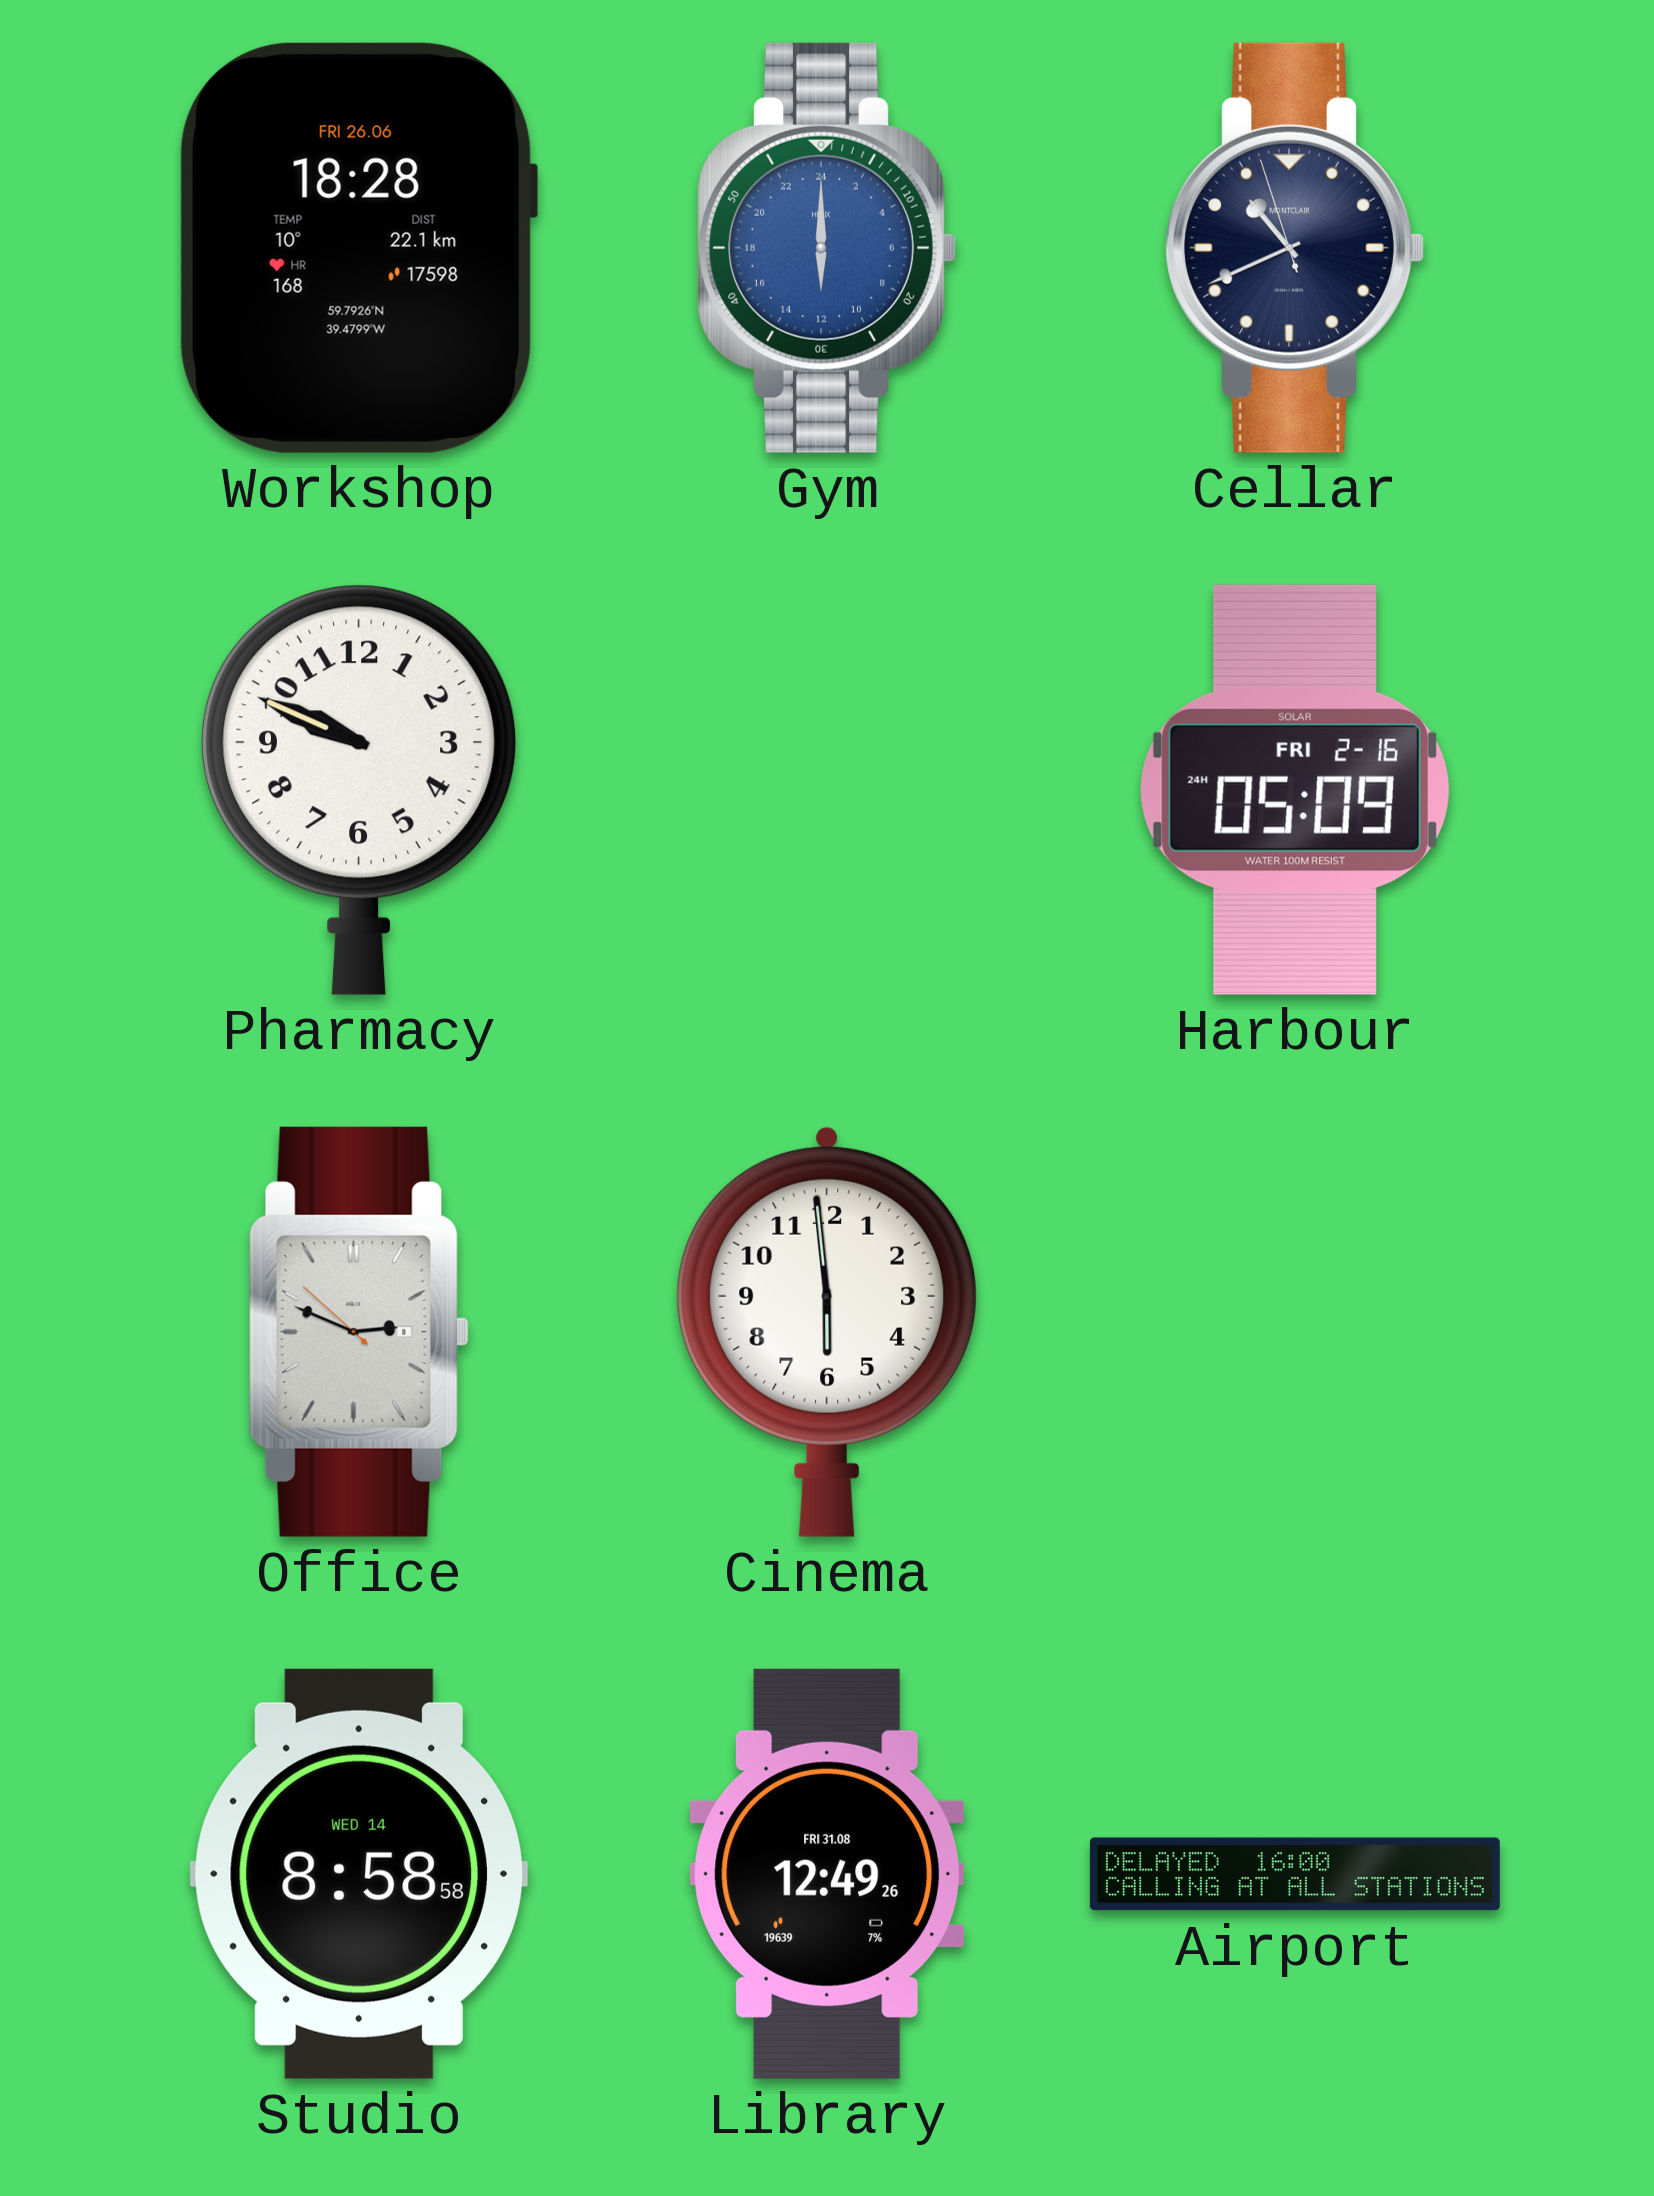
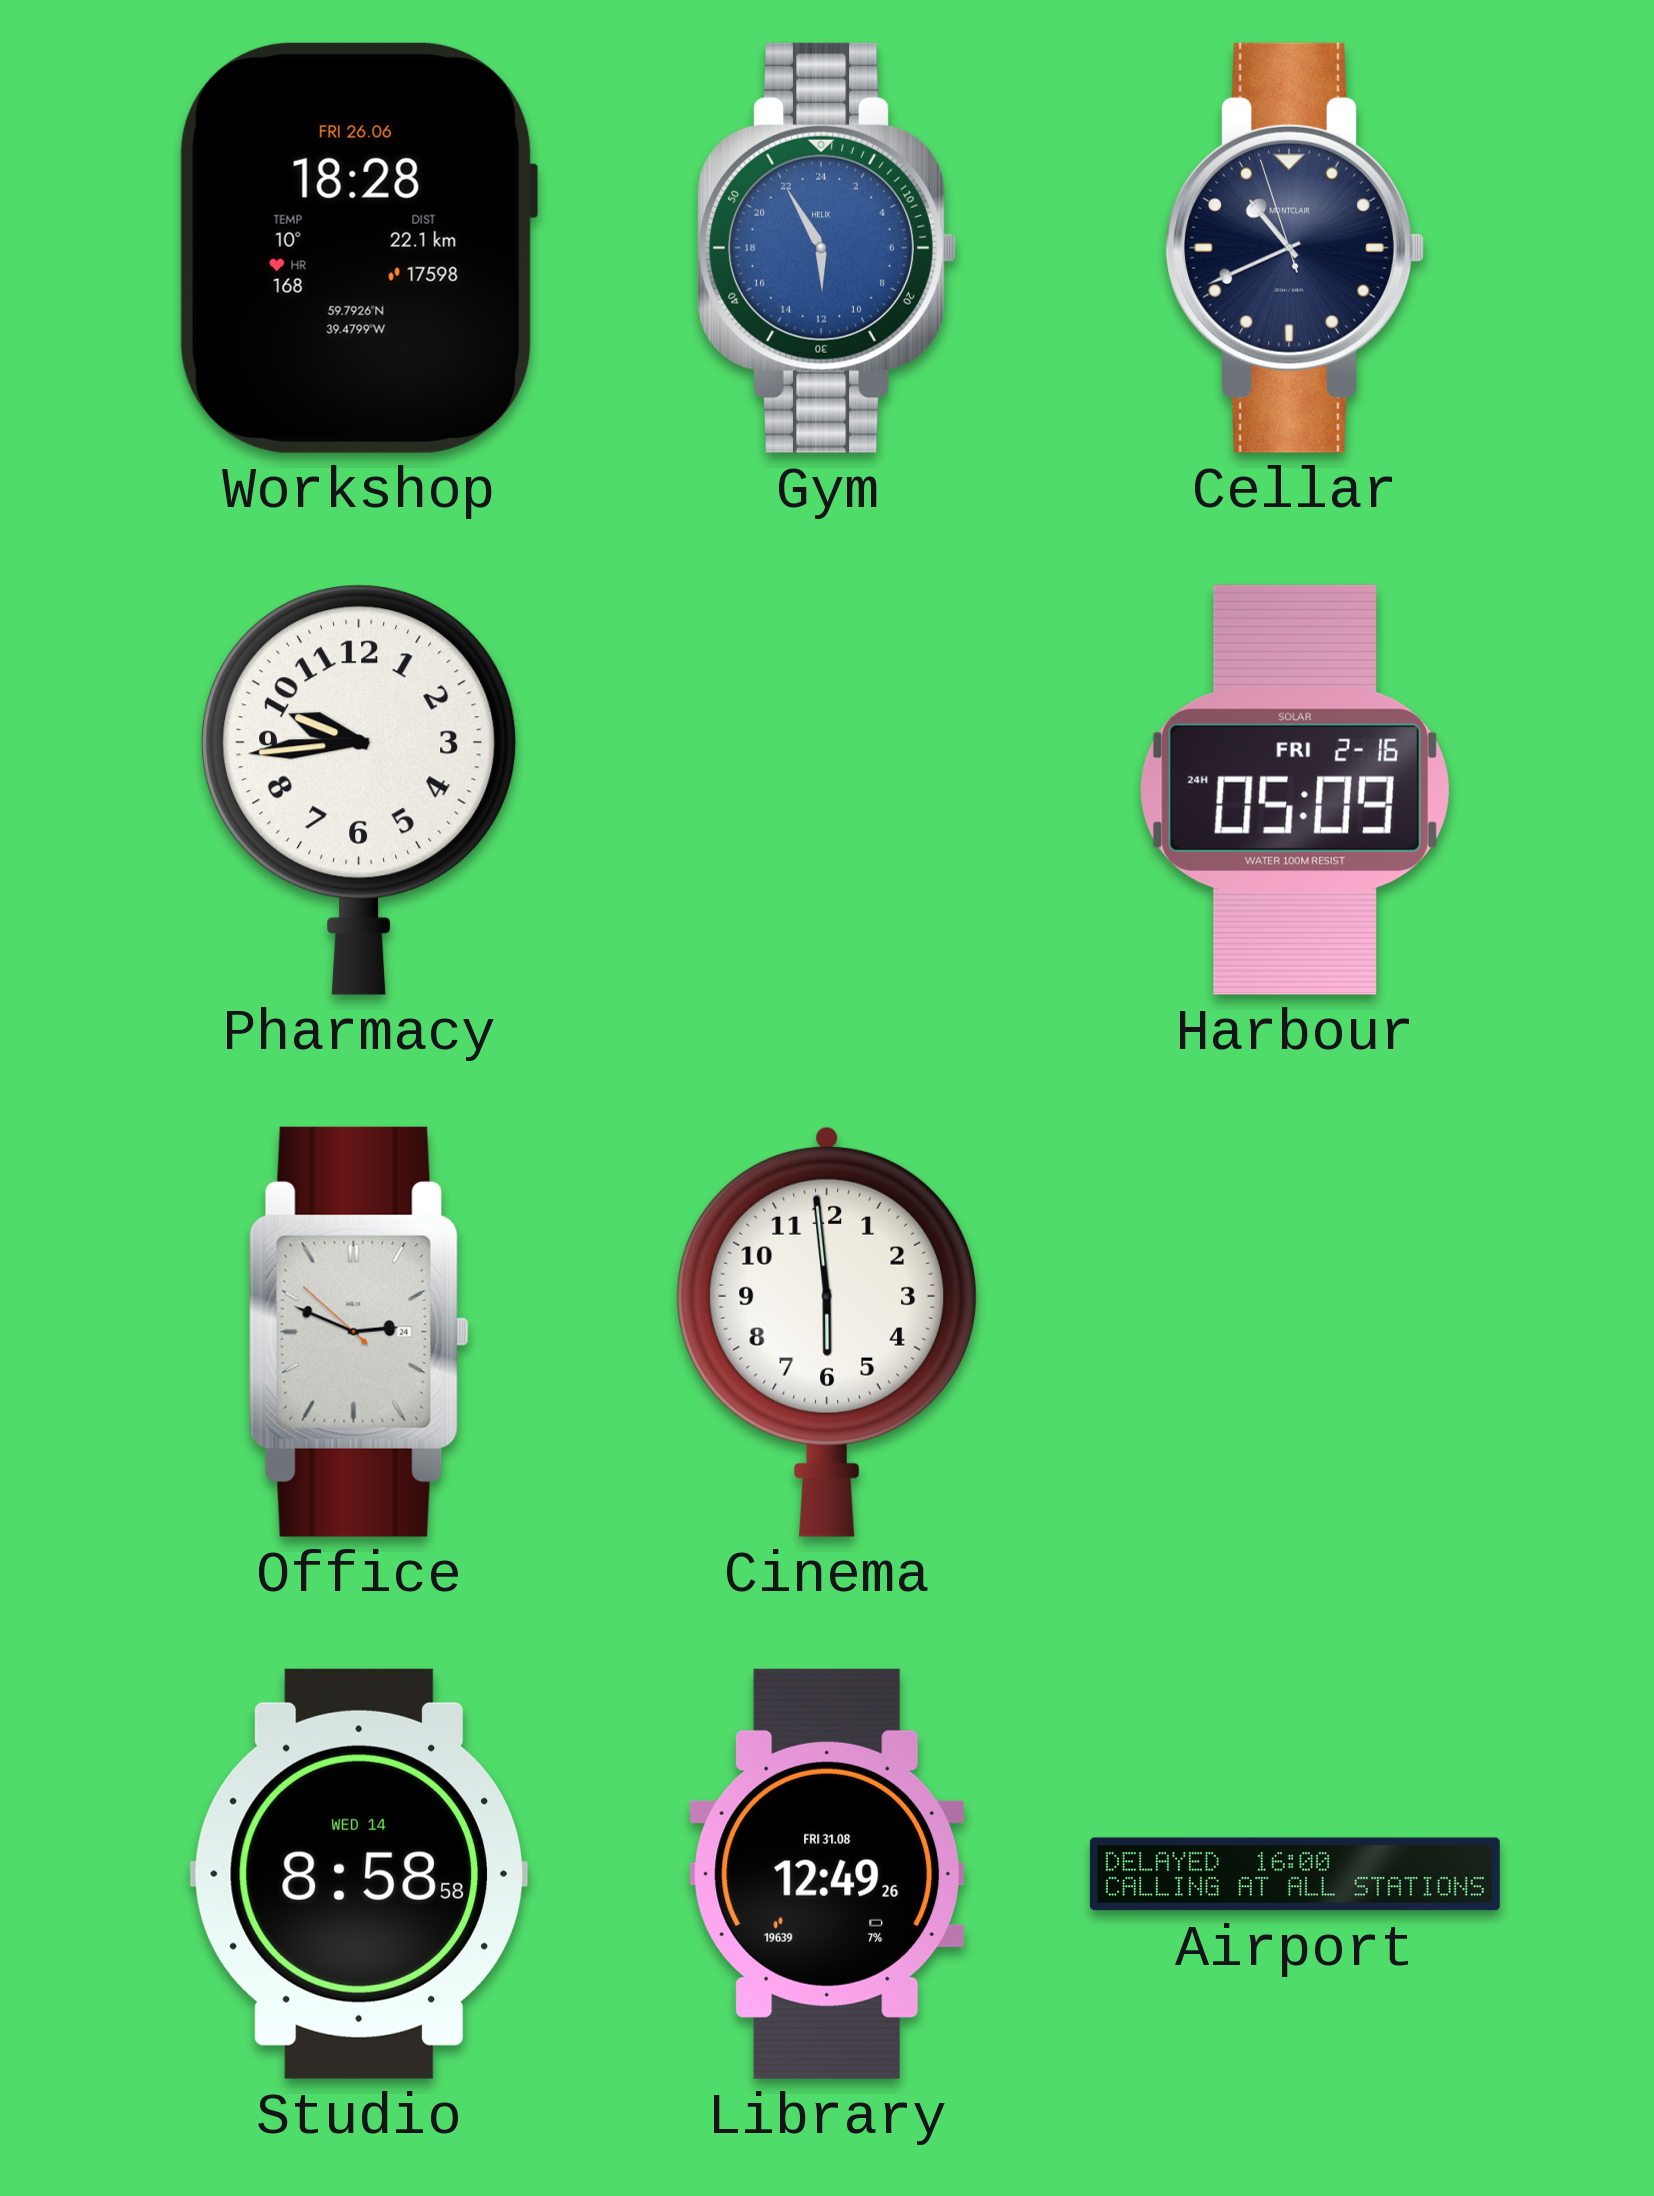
Gym: 12:00 -> 11:55
Pharmacy: 9:49 -> 9:44
Office date: 8 -> 24
